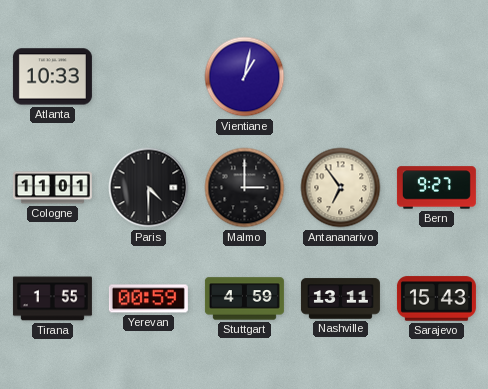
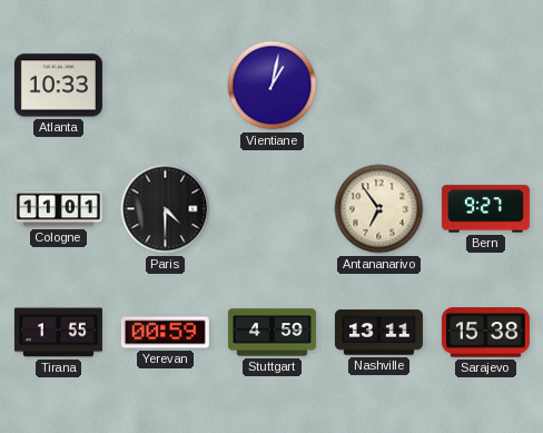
Malmo: 3:00 -> none
Sarajevo: 15:43 -> 15:38
